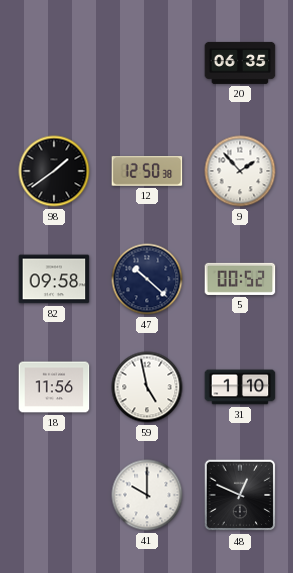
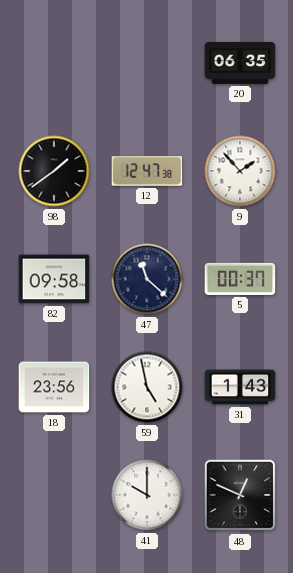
12: 12:50 -> 12:47
47: 10:22 -> 11:22
5: 00:52 -> 00:37
18: 11:56 -> 23:56
31: 1:10 -> 1:43
